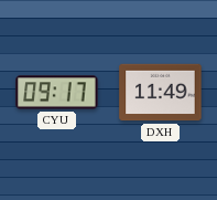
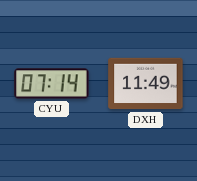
CYU: 09:17 -> 07:14
